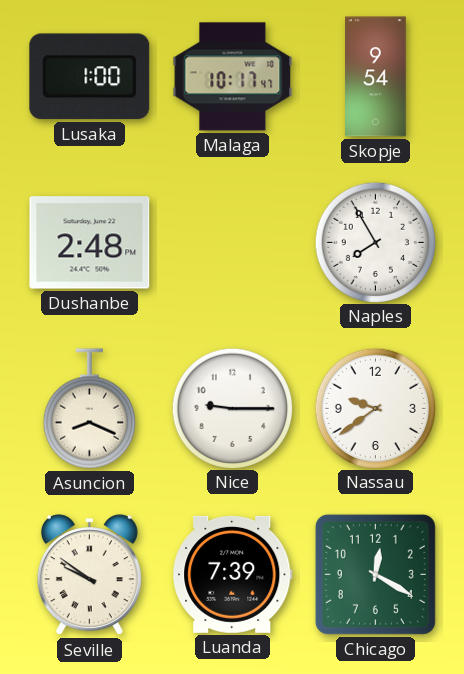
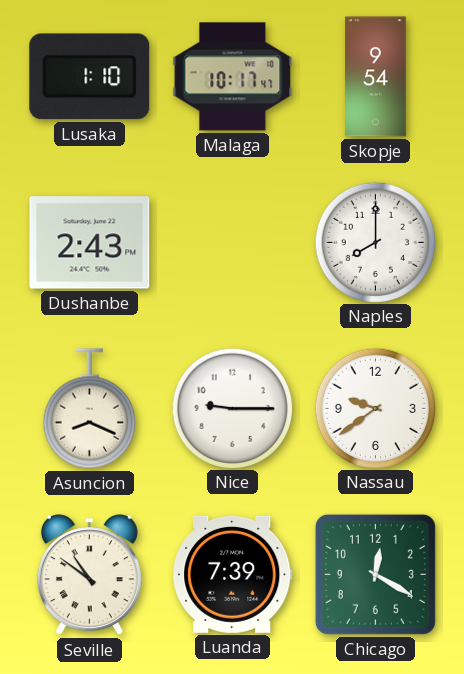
Lusaka: 1:00 -> 1:10
Dushanbe: 2:48 -> 2:43
Naples: 7:55 -> 8:00
Seville: 9:51 -> 10:51
